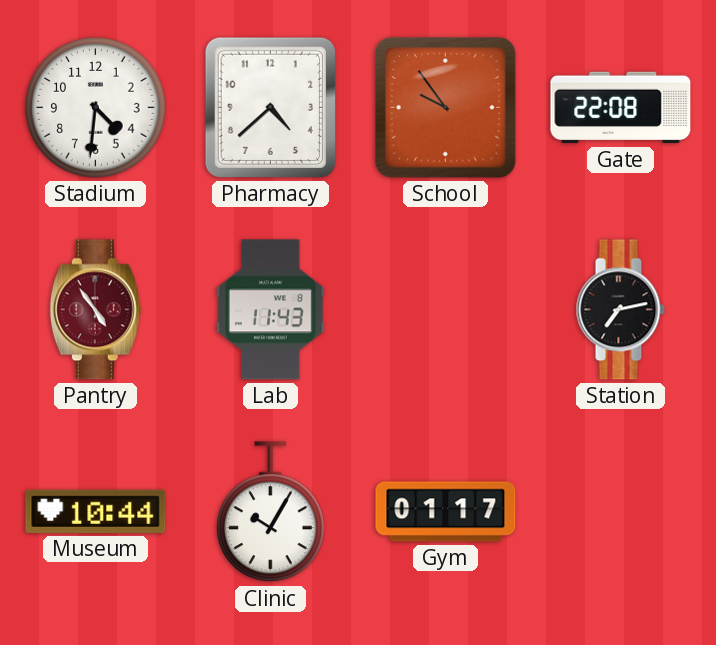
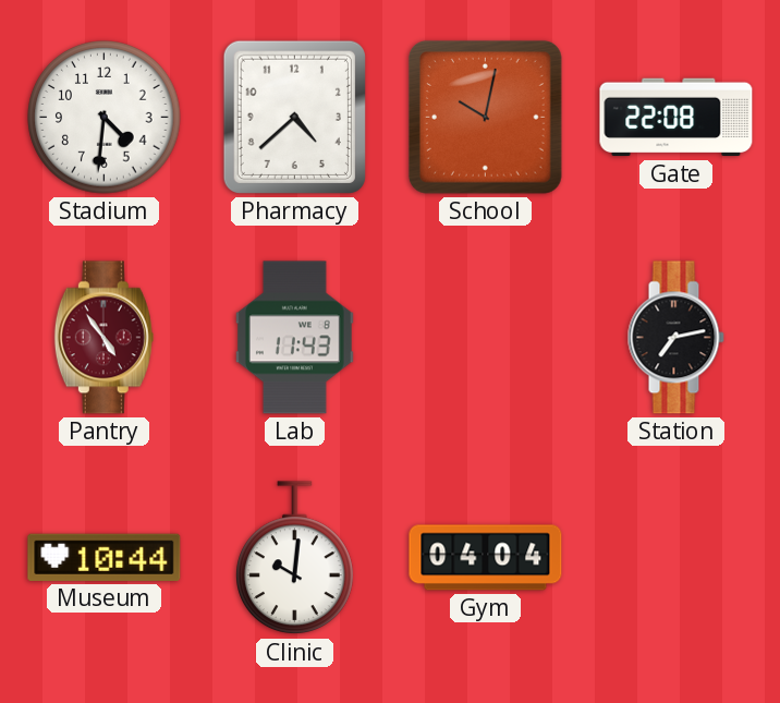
School: 9:54 -> 10:02
Clinic: 10:05 -> 10:01
Gym: 01:17 -> 04:04
